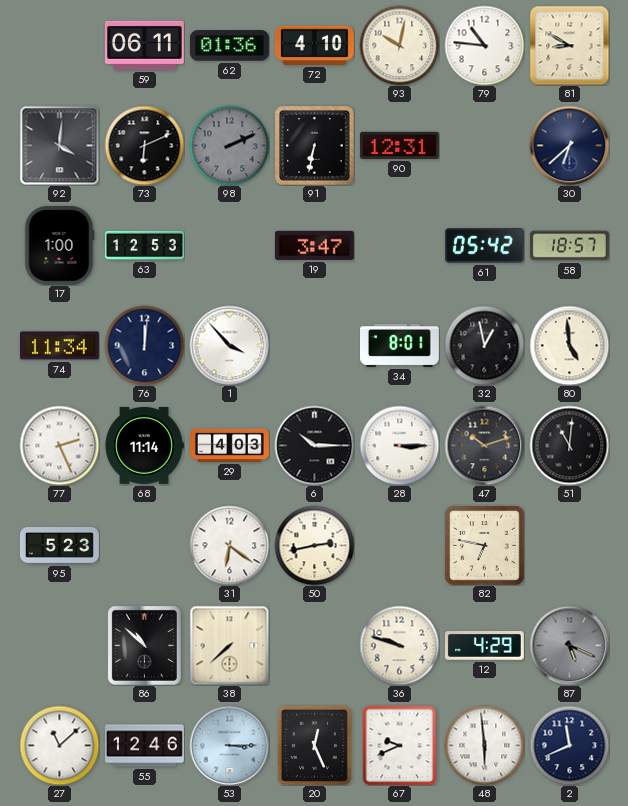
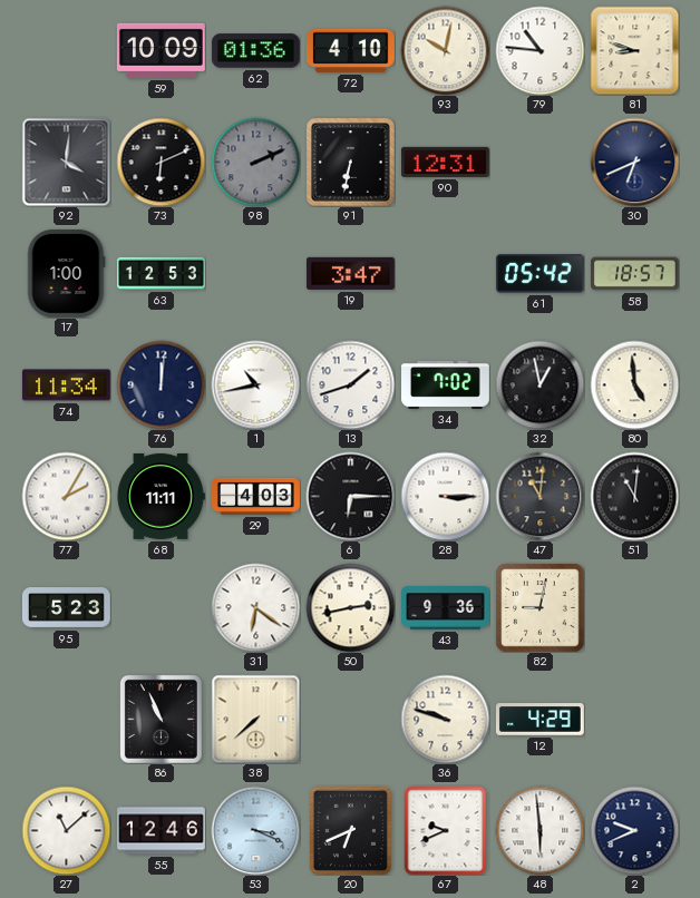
59: 06:11 -> 10:09
81: 8:50 -> 8:48
30: 6:38 -> 6:41
1: 3:53 -> 10:43
13: none -> 1:42
34: 8:01 -> 7:02
77: 2:26 -> 2:05
68: 11:14 -> 11:11
6: 10:15 -> 6:15
47: 10:12 -> 11:01
43: none -> 9:36
82: 6:47 -> 9:02
86: 10:52 -> 10:56
87: 5:19 -> none
53: 3:15 -> 3:19
20: 12:26 -> 6:41
2: 11:41 -> 9:41
